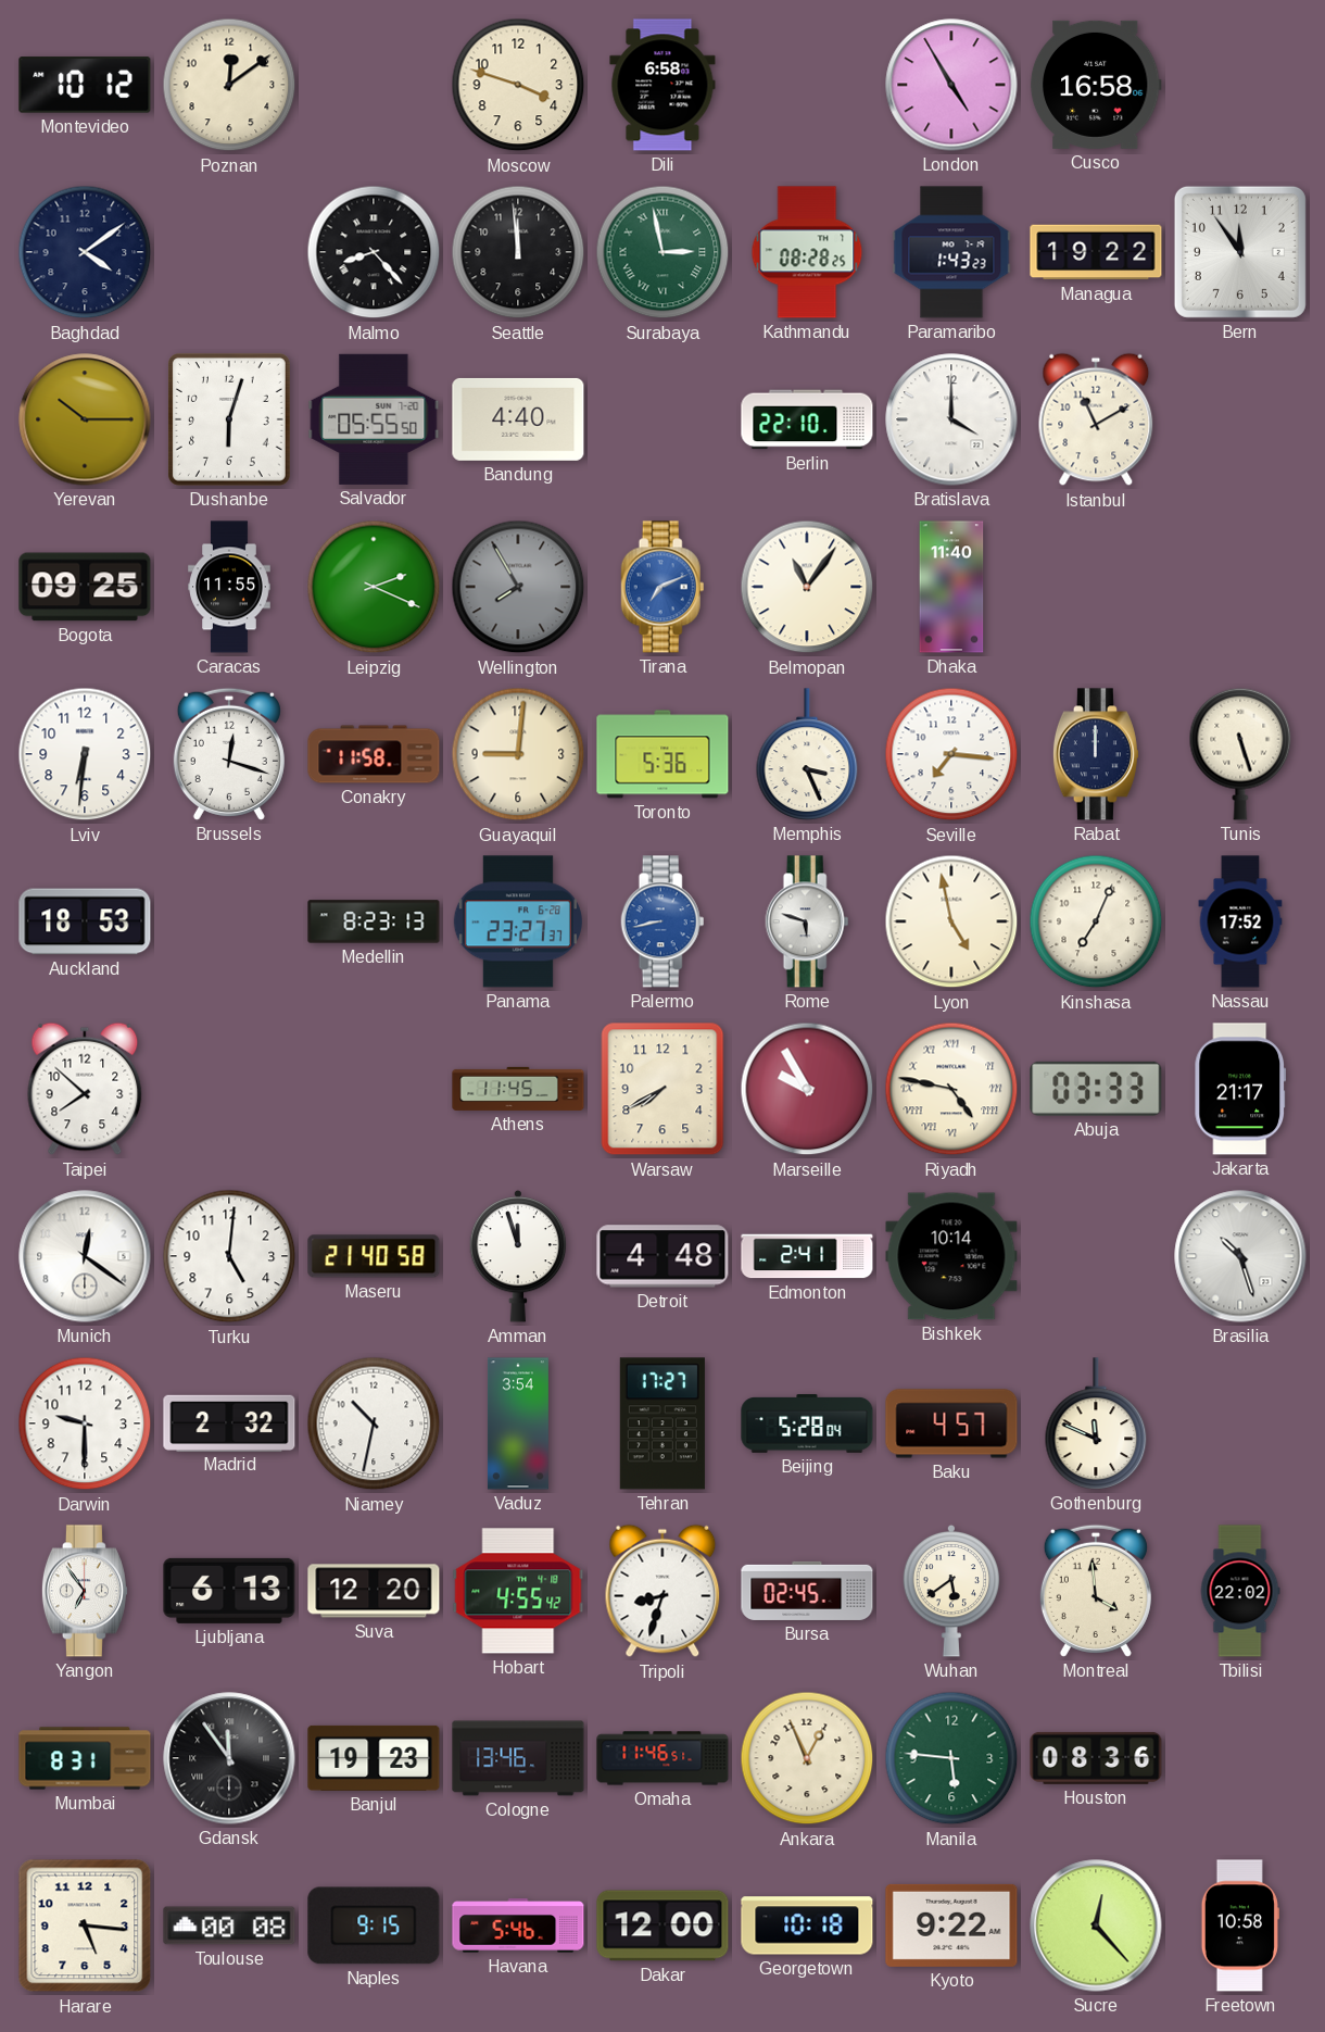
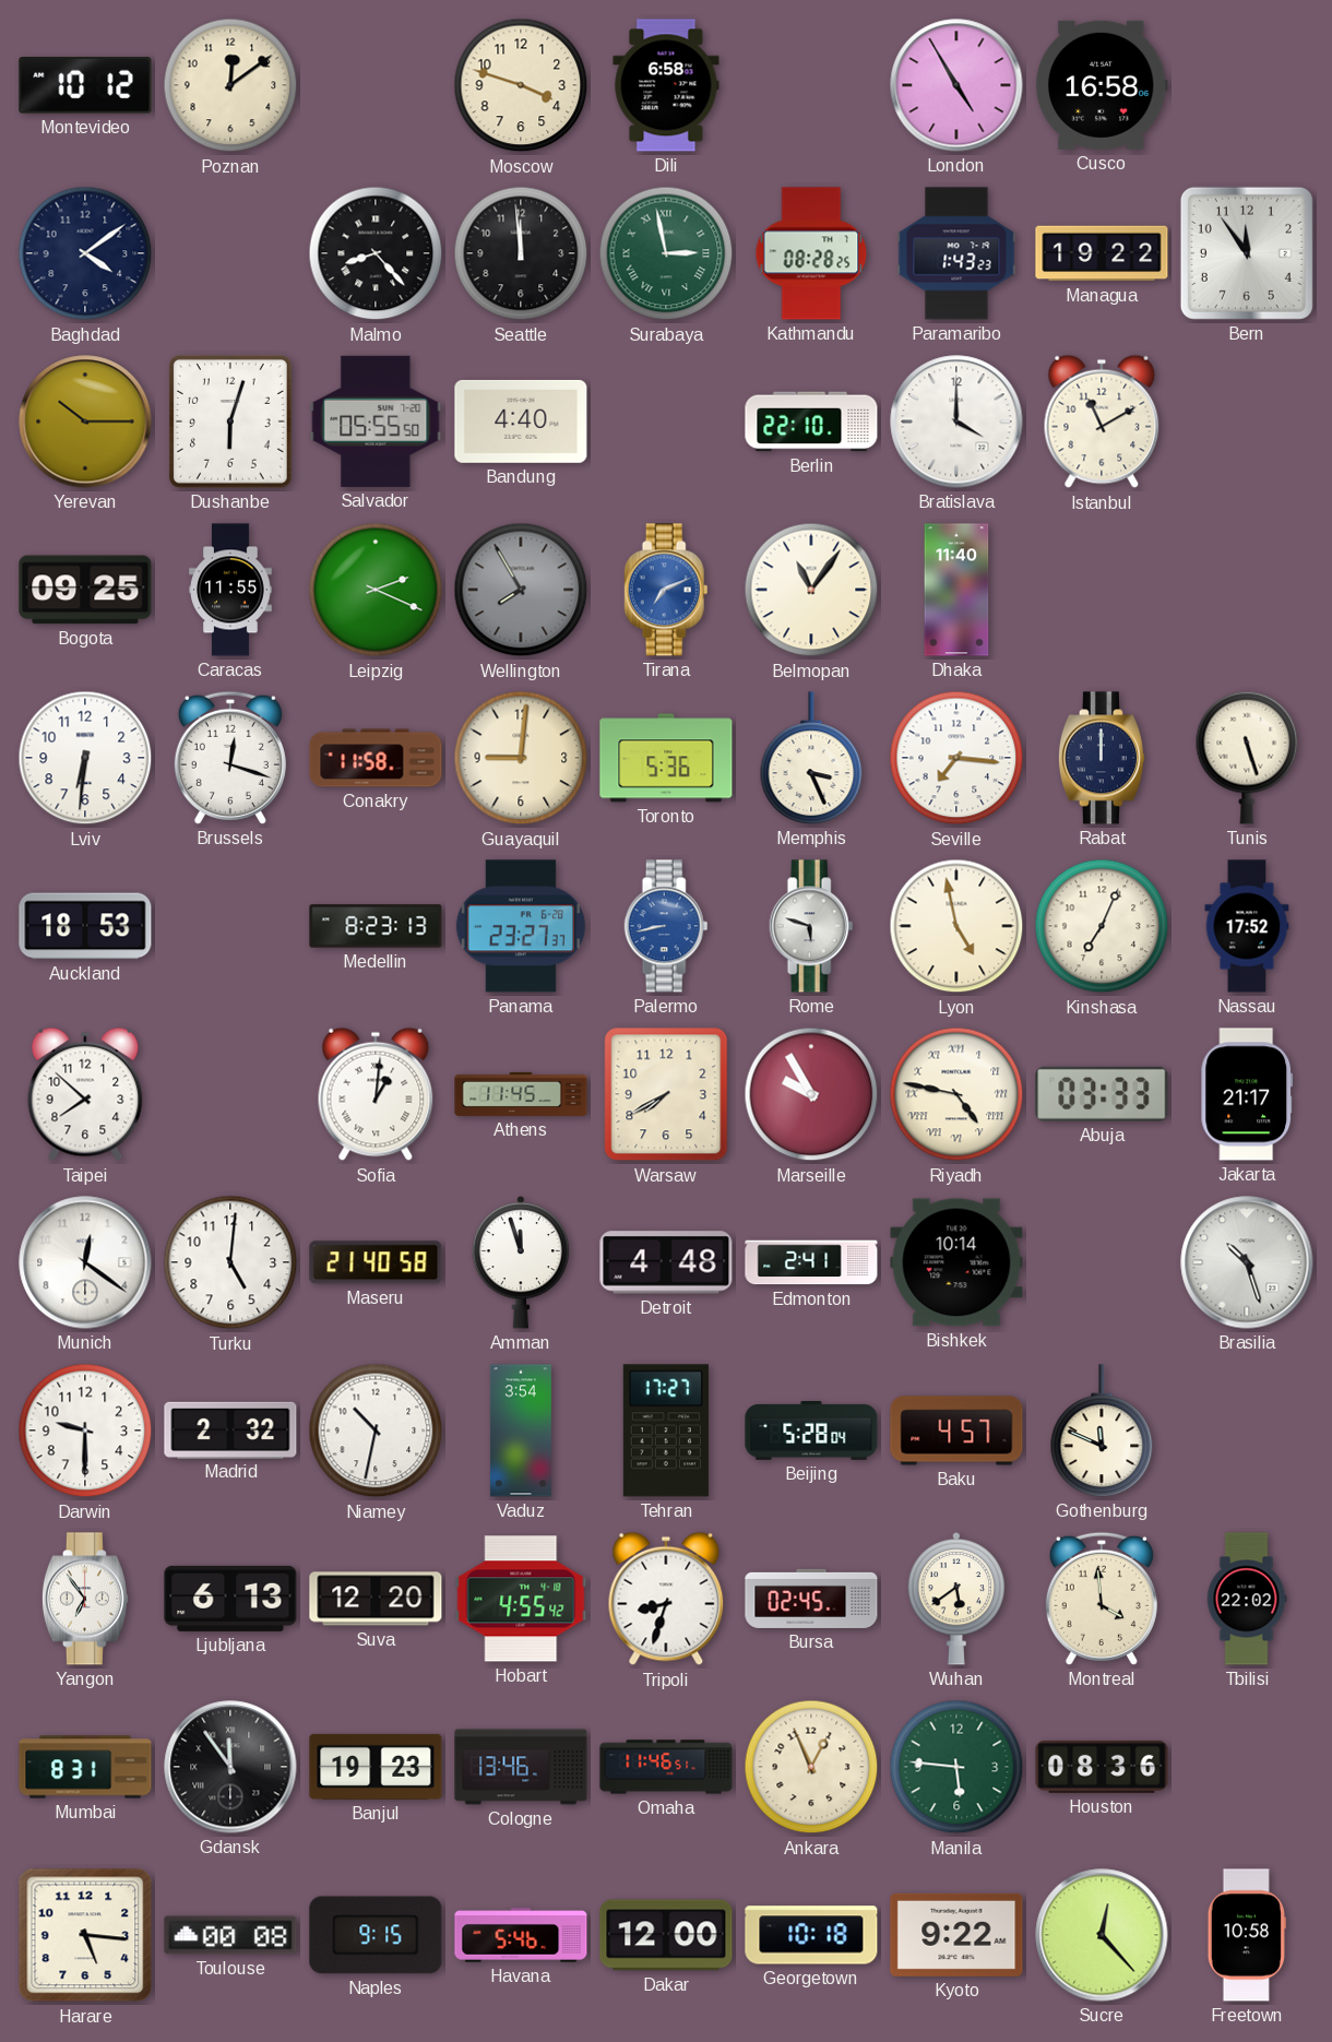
Sofia: none -> 1:01
